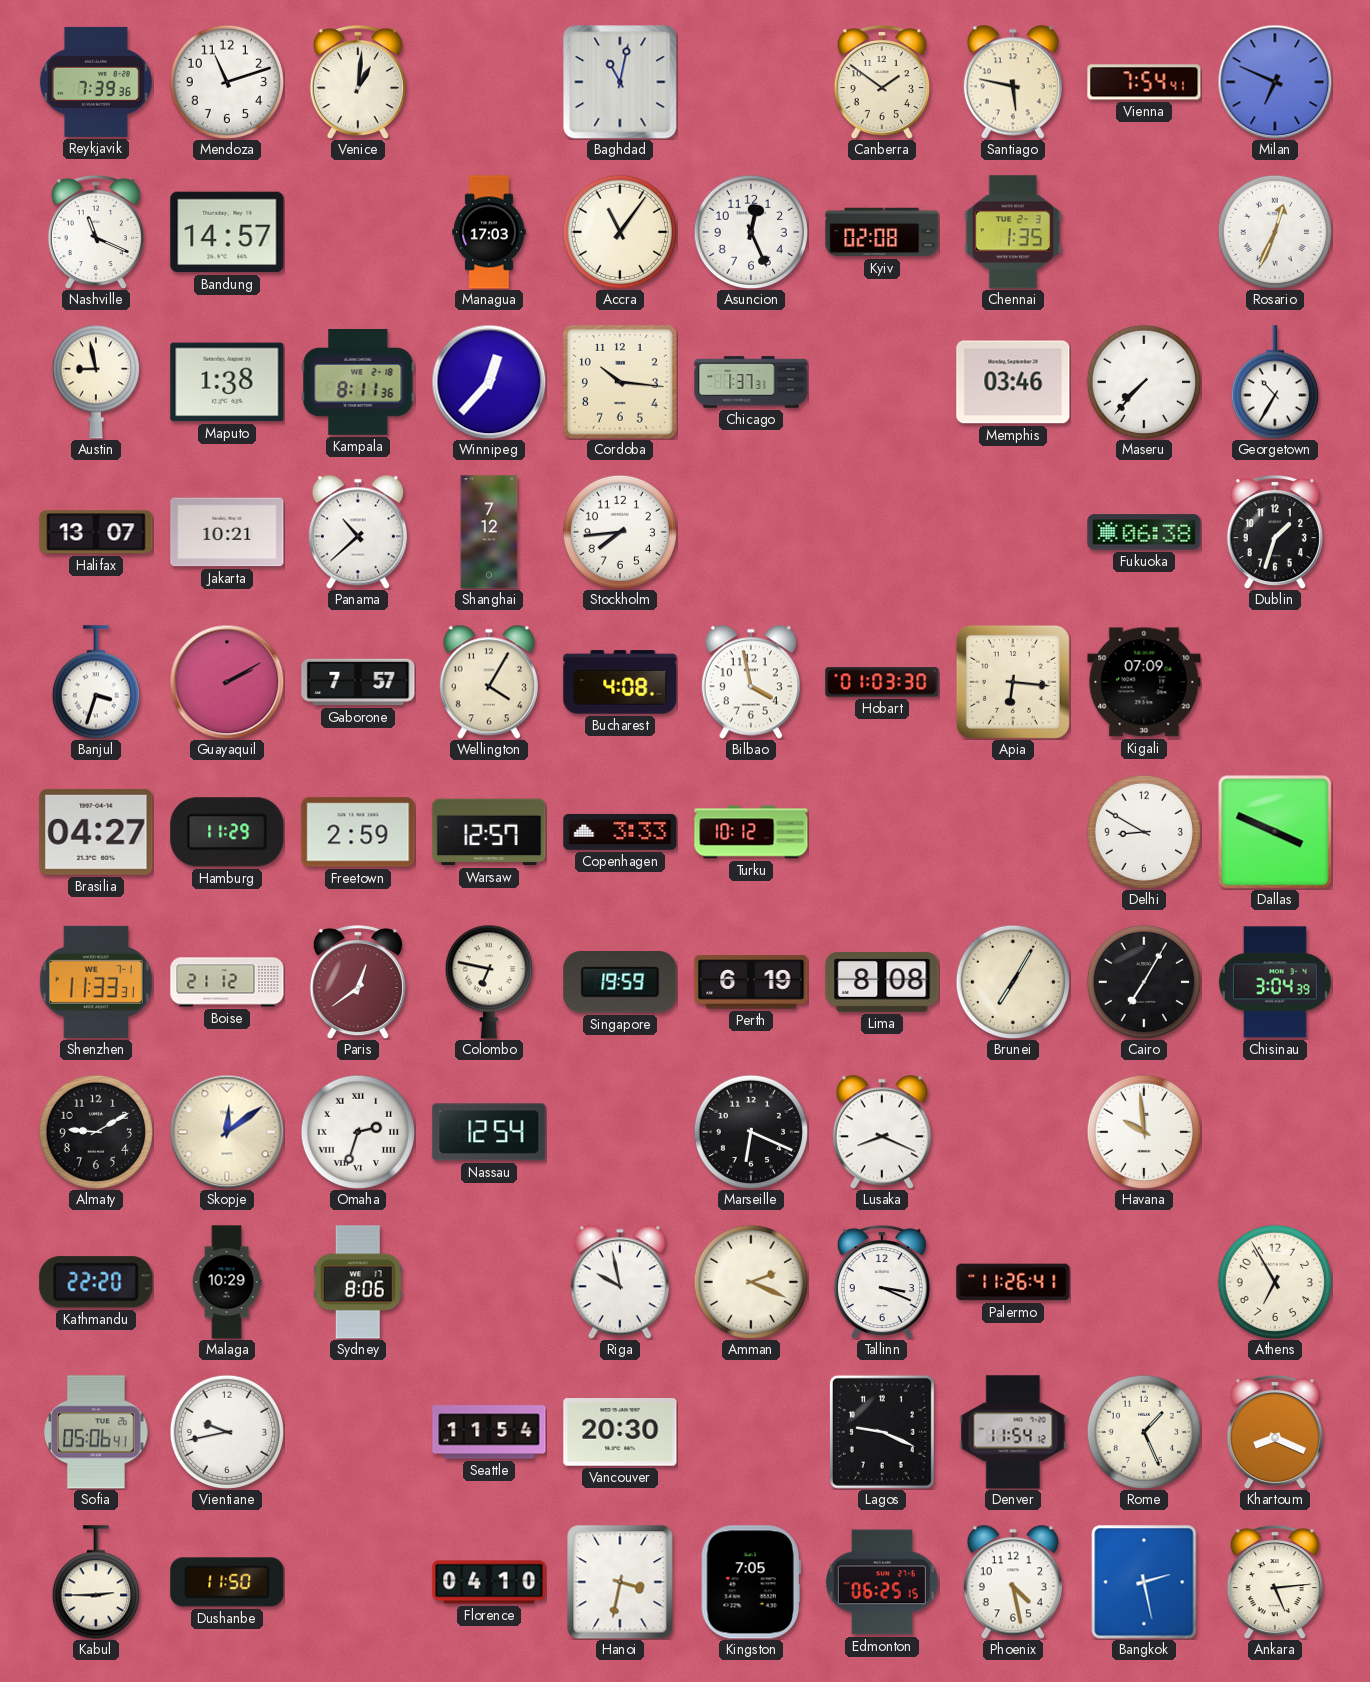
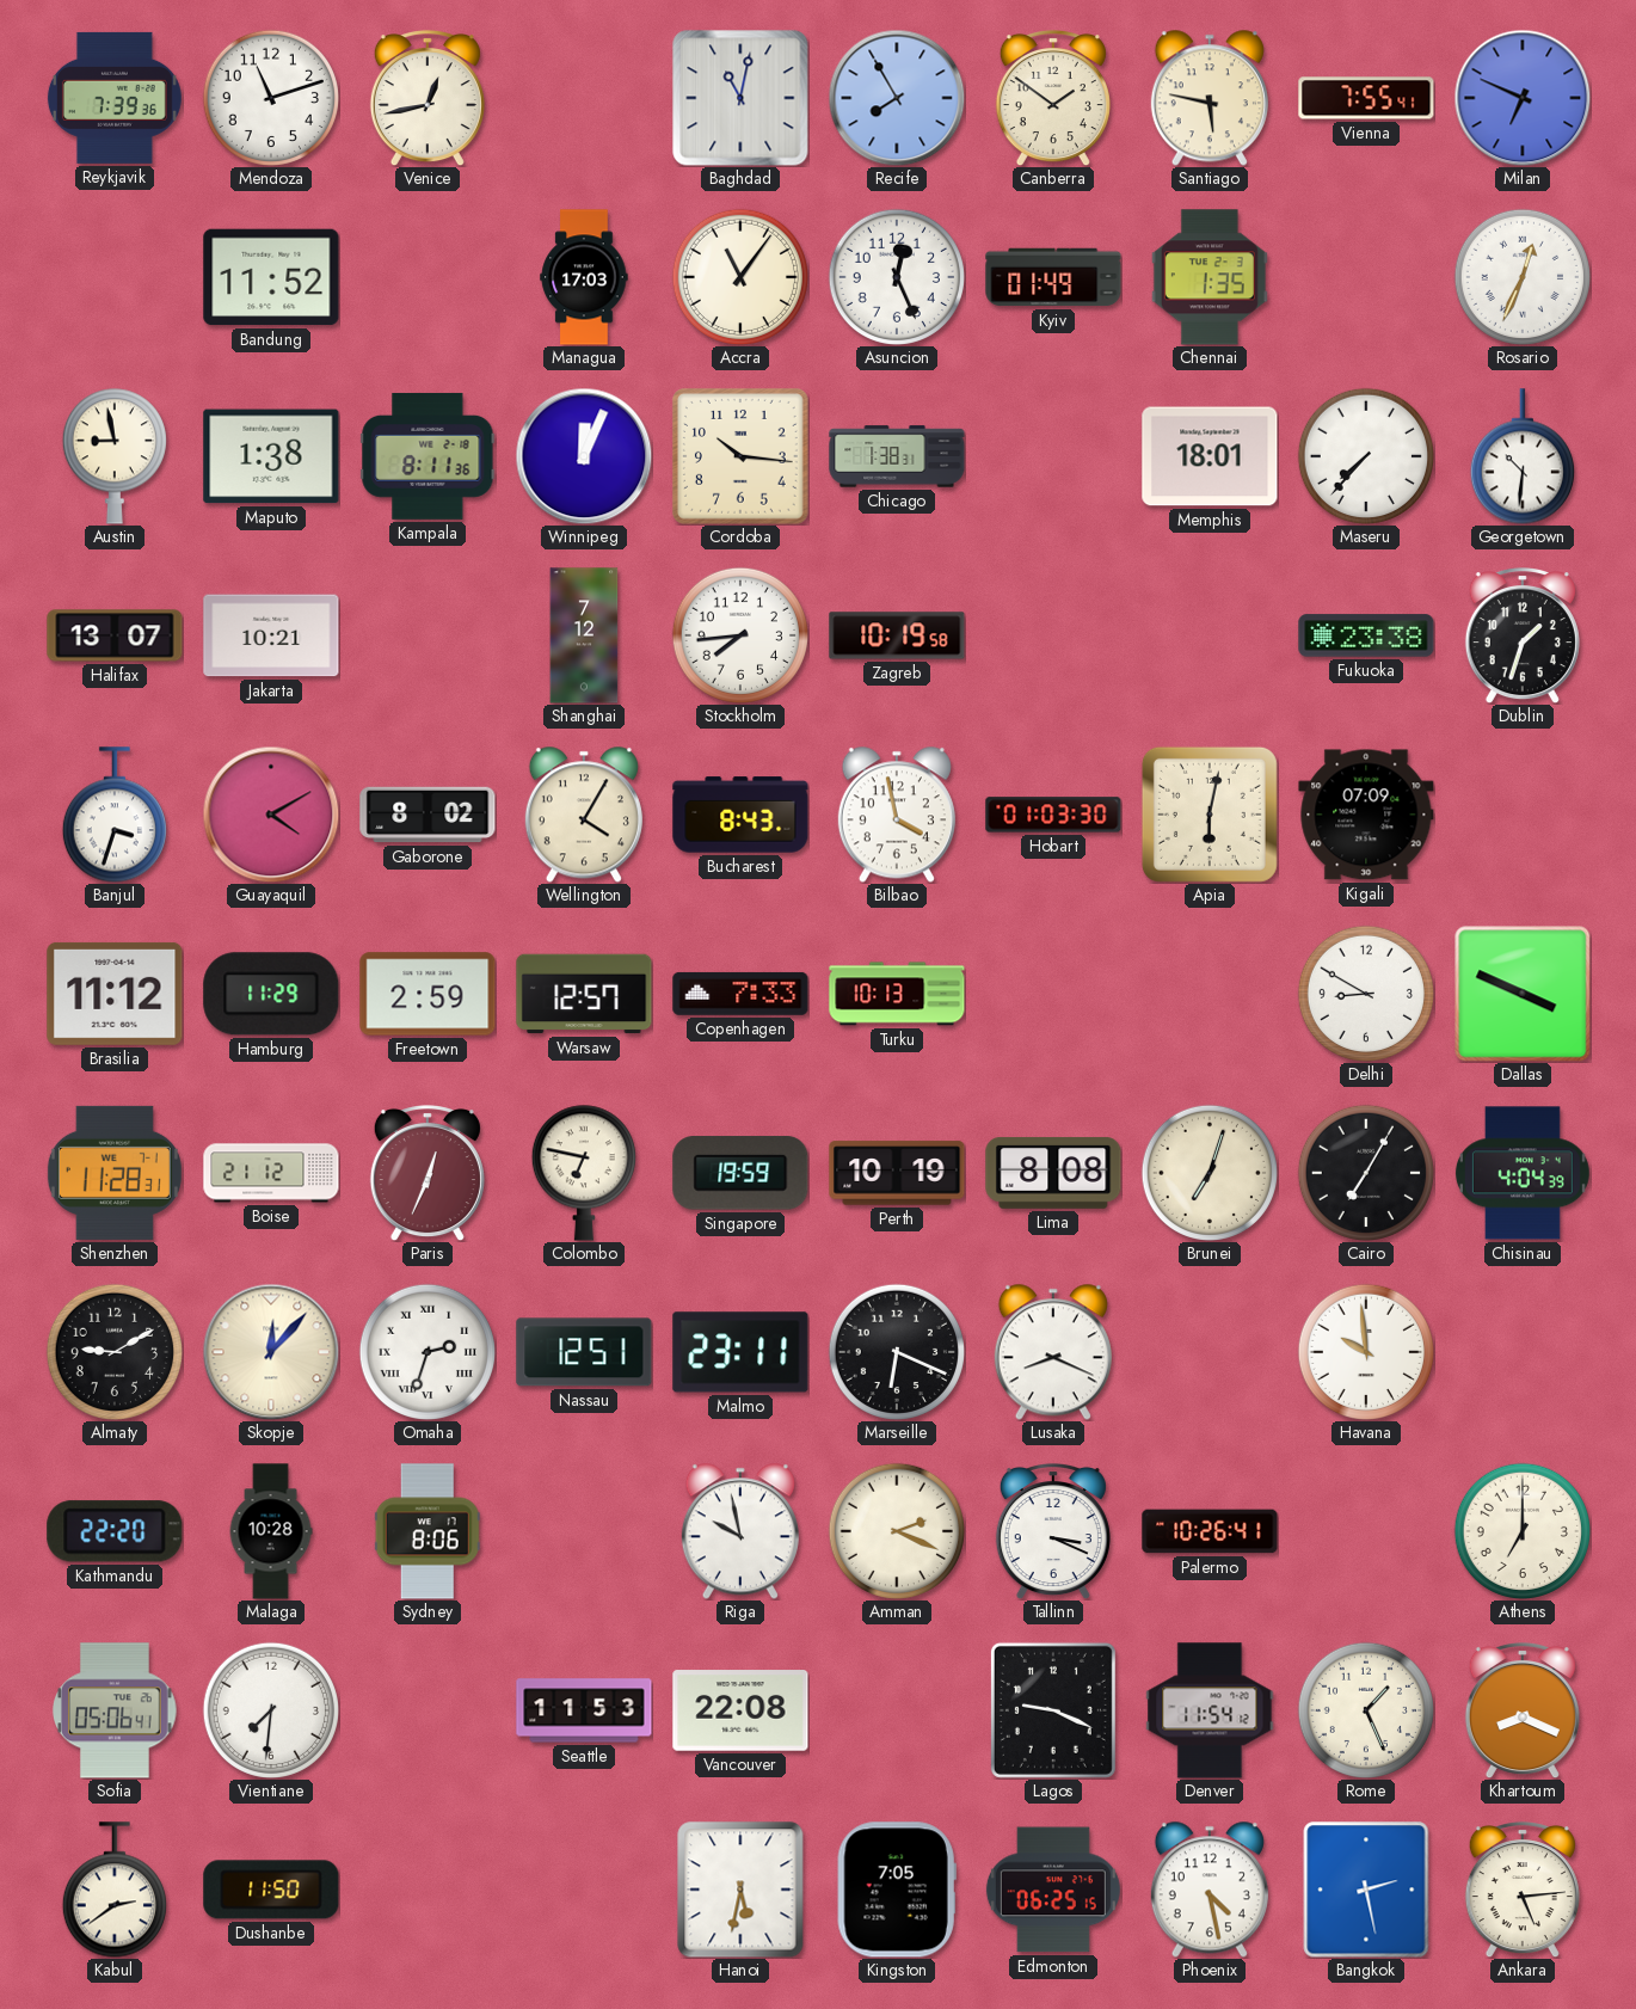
Venice: 1:01 -> 12:43
Recife: none -> 7:55
Vienna: 7:54 -> 7:55
Nashville: 11:19 -> none
Bandung: 14:57 -> 11:52
Kyiv: 02:08 -> 01:49
Winnipeg: 12:37 -> 12:04
Chicago: 1:37 -> 1:38
Memphis: 03:46 -> 18:01
Georgetown: 10:35 -> 10:31
Panama: 10:38 -> none
Zagreb: none -> 10:19
Fukuoka: 06:38 -> 23:38
Guayaquil: 2:10 -> 4:10
Gaborone: 7:57 -> 8:02
Bucharest: 4:08 -> 8:43
Apia: 6:16 -> 6:02
Brasilia: 04:27 -> 11:12
Copenhagen: 3:33 -> 7:33
Turku: 10:12 -> 10:13
Shenzhen: 11:33 -> 11:28
Paris: 12:39 -> 12:34
Perth: 6:19 -> 10:19
Brunei: 7:05 -> 7:03
Chisinau: 3:04 -> 4:04
Skopje: 12:09 -> 12:07
Nassau: 12:54 -> 12:51
Malmo: none -> 23:11
Malaga: 10:29 -> 10:28
Palermo: 11:26 -> 10:26
Athens: 6:55 -> 7:00
Vientiane: 9:43 -> 7:31
Seattle: 11:54 -> 11:53
Vancouver: 20:30 -> 22:08
Kabul: 2:45 -> 2:39
Florence: 04:10 -> none
Hanoi: 3:32 -> 5:32
